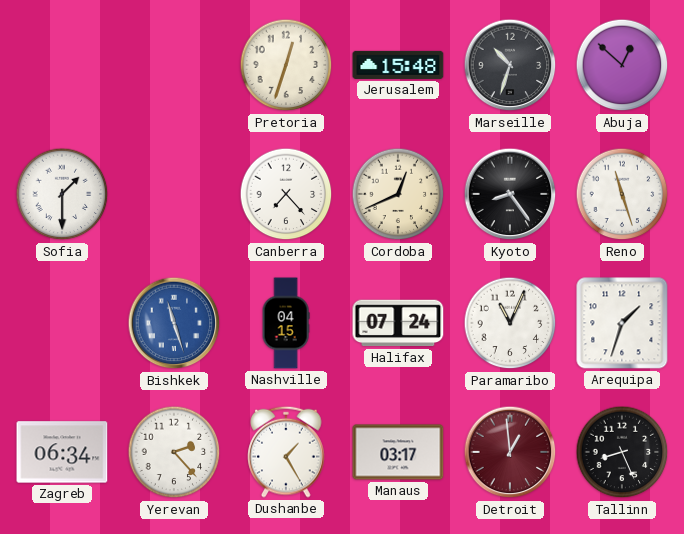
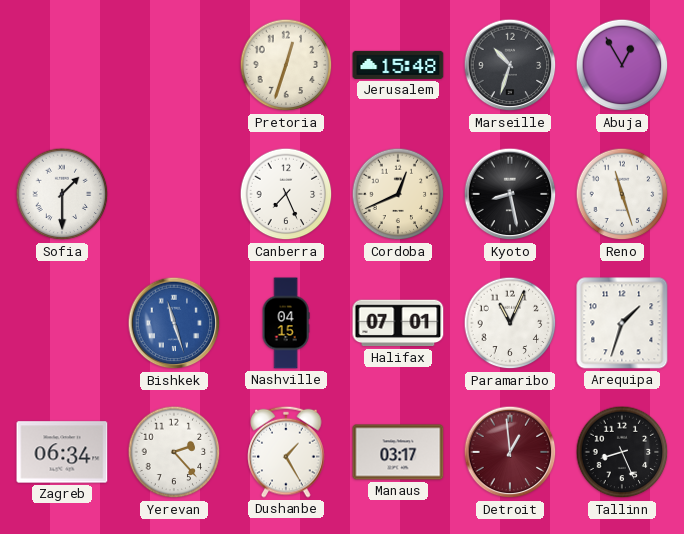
Abuja: 12:52 -> 12:55
Canberra: 7:23 -> 7:26
Kyoto: 8:24 -> 8:28
Halifax: 07:24 -> 07:01
